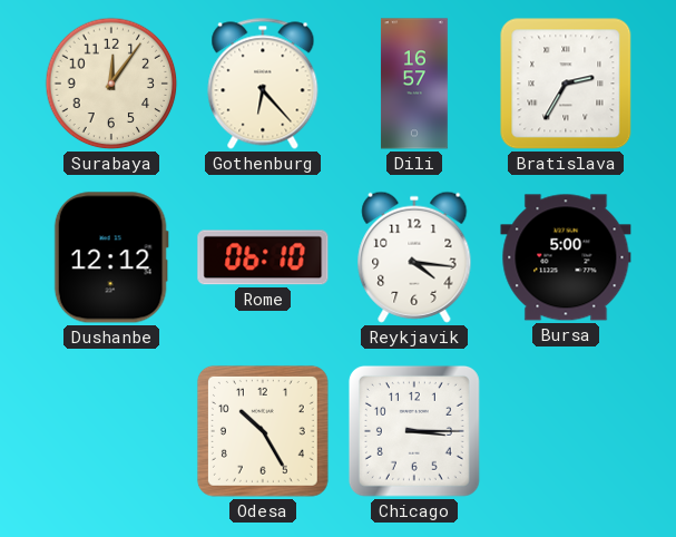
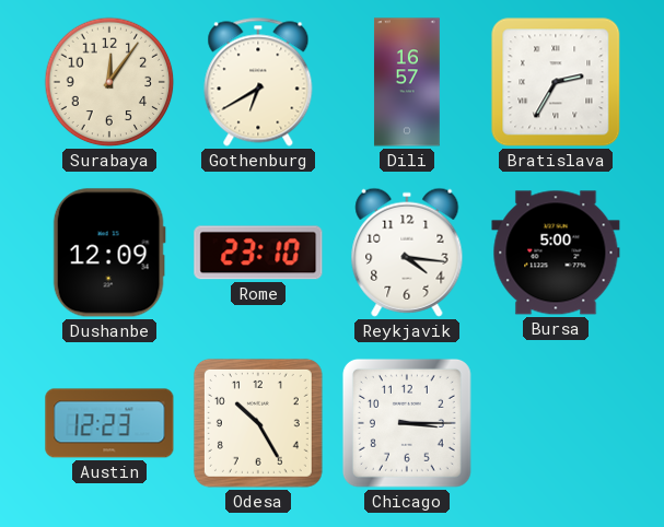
Gothenburg: 6:23 -> 6:40
Dushanbe: 12:12 -> 12:09
Rome: 06:10 -> 23:10
Austin: none -> 12:23
